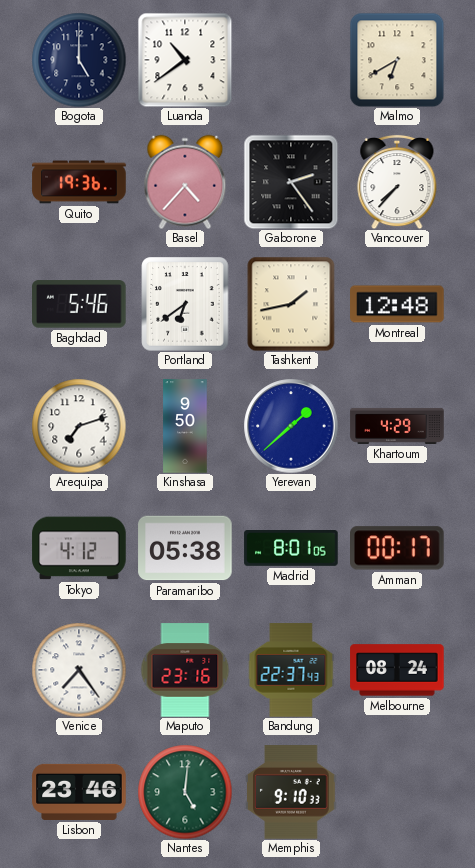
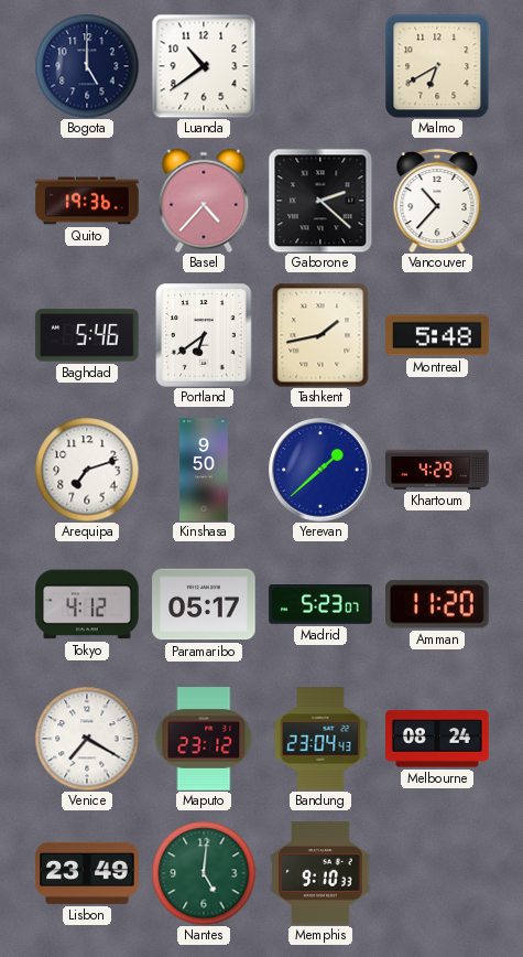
Gaborone: 2:24 -> 2:22
Vancouver: 7:37 -> 10:37
Montreal: 12:48 -> 5:48
Paramaribo: 05:38 -> 05:17
Madrid: 8:01 -> 5:23
Amman: 00:17 -> 11:20
Venice: 7:24 -> 7:20
Maputo: 23:16 -> 23:12
Bandung: 22:37 -> 23:04
Lisbon: 23:46 -> 23:49
